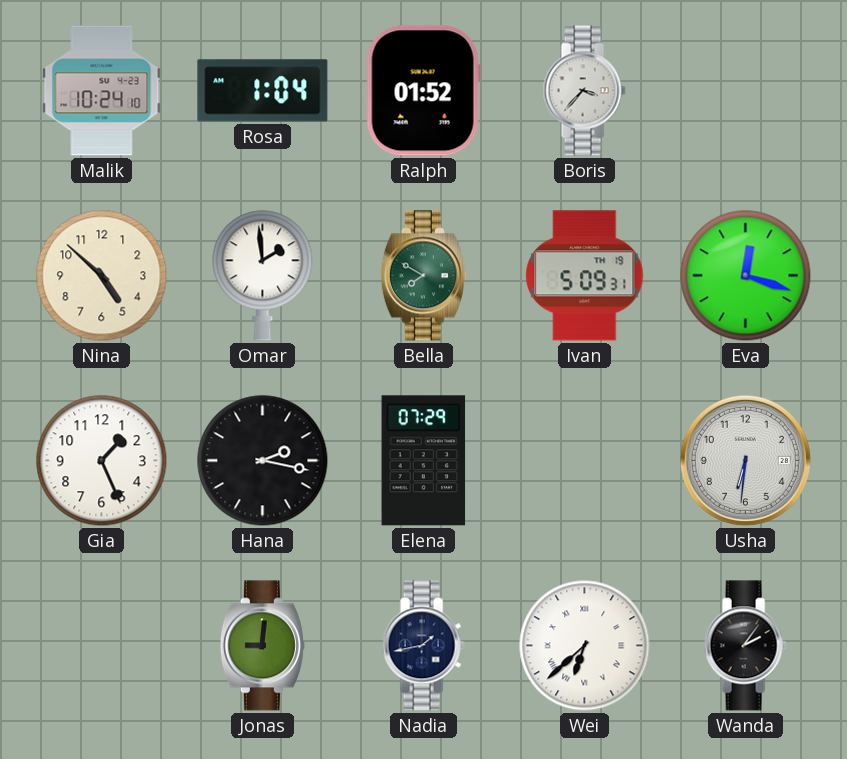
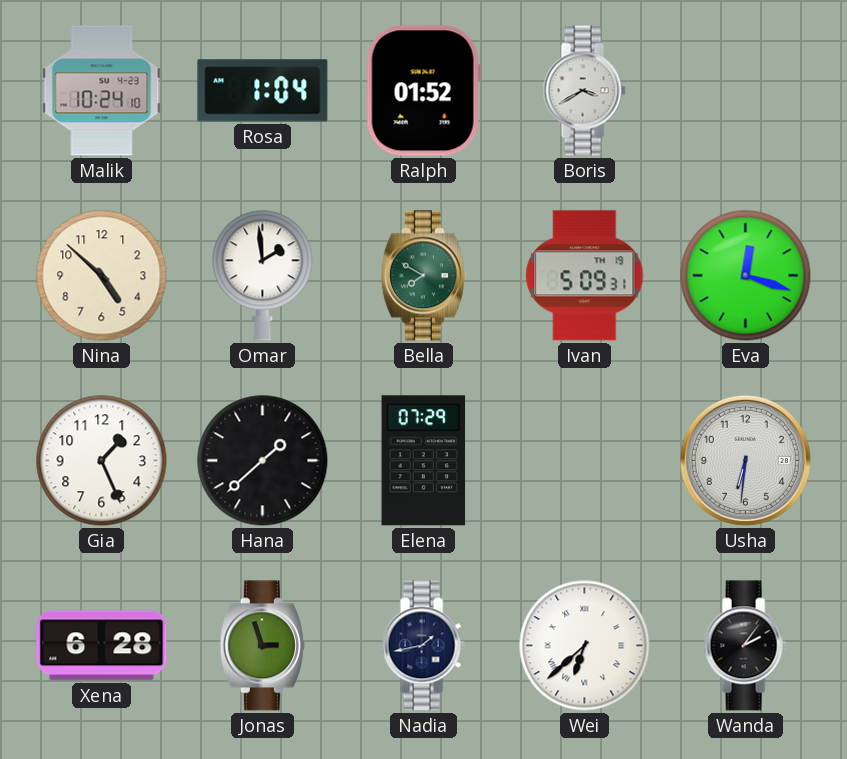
Boris: 3:37 -> 3:40
Hana: 2:17 -> 1:38
Xena: none -> 6:28
Jonas: 9:01 -> 2:57
